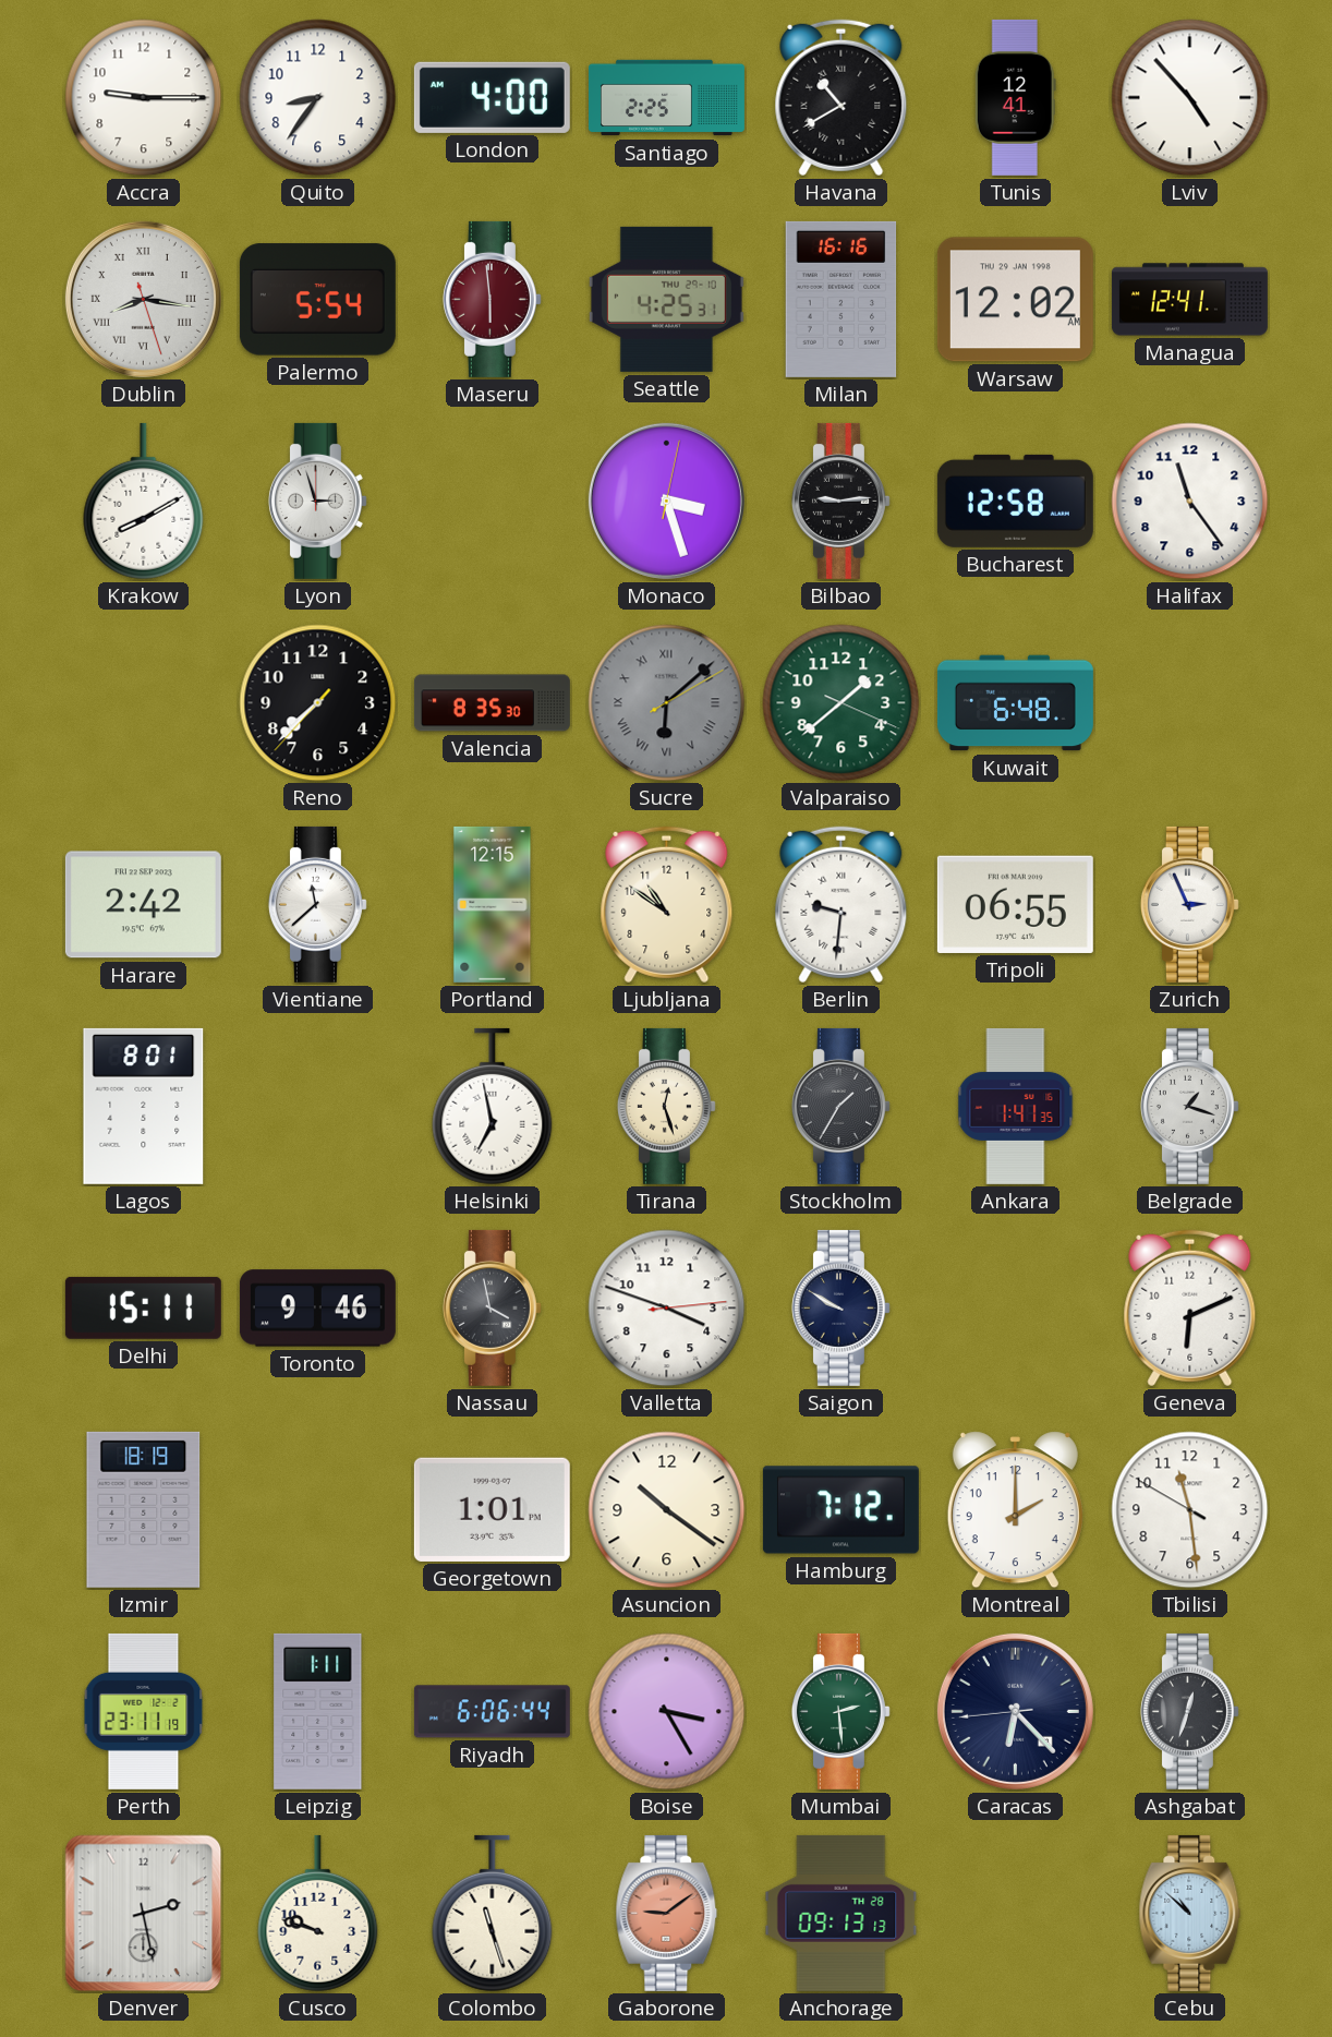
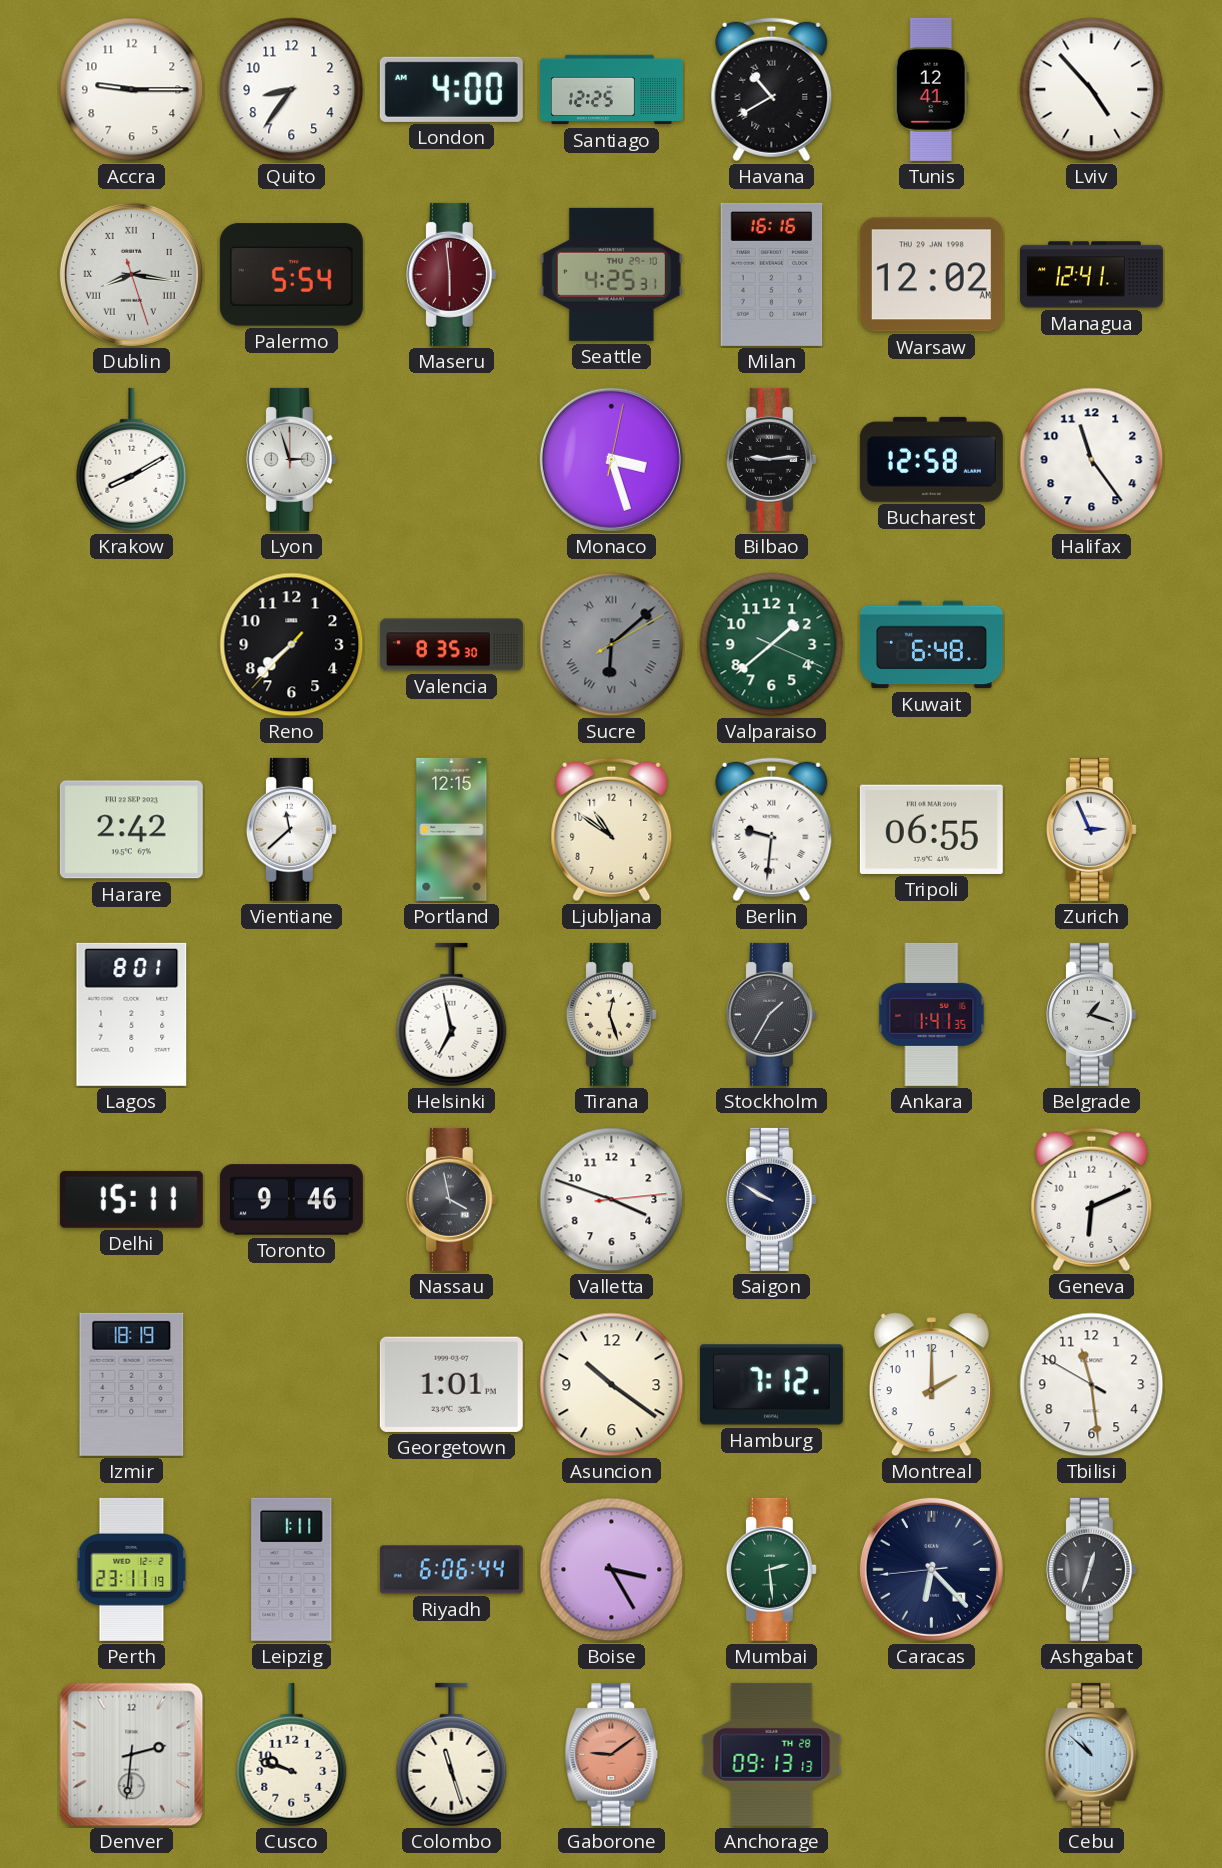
Santiago: 2:25 -> 12:25
Denver: 2:28 -> 2:31
